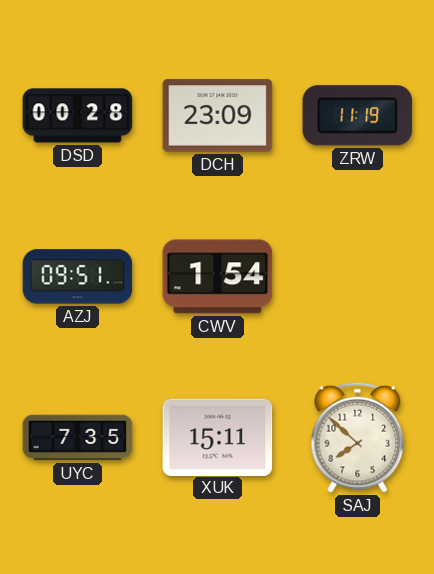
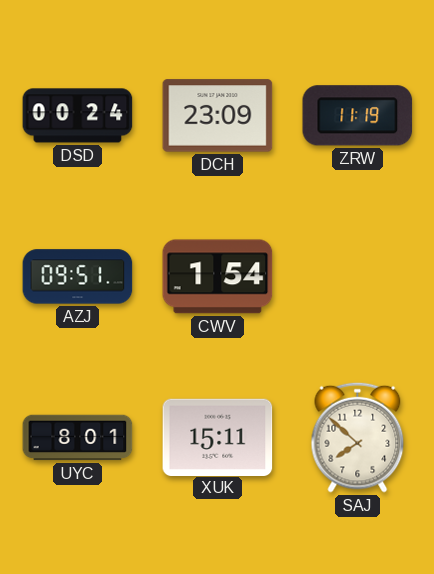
DSD: 00:28 -> 00:24
UYC: 7:35 -> 8:01
